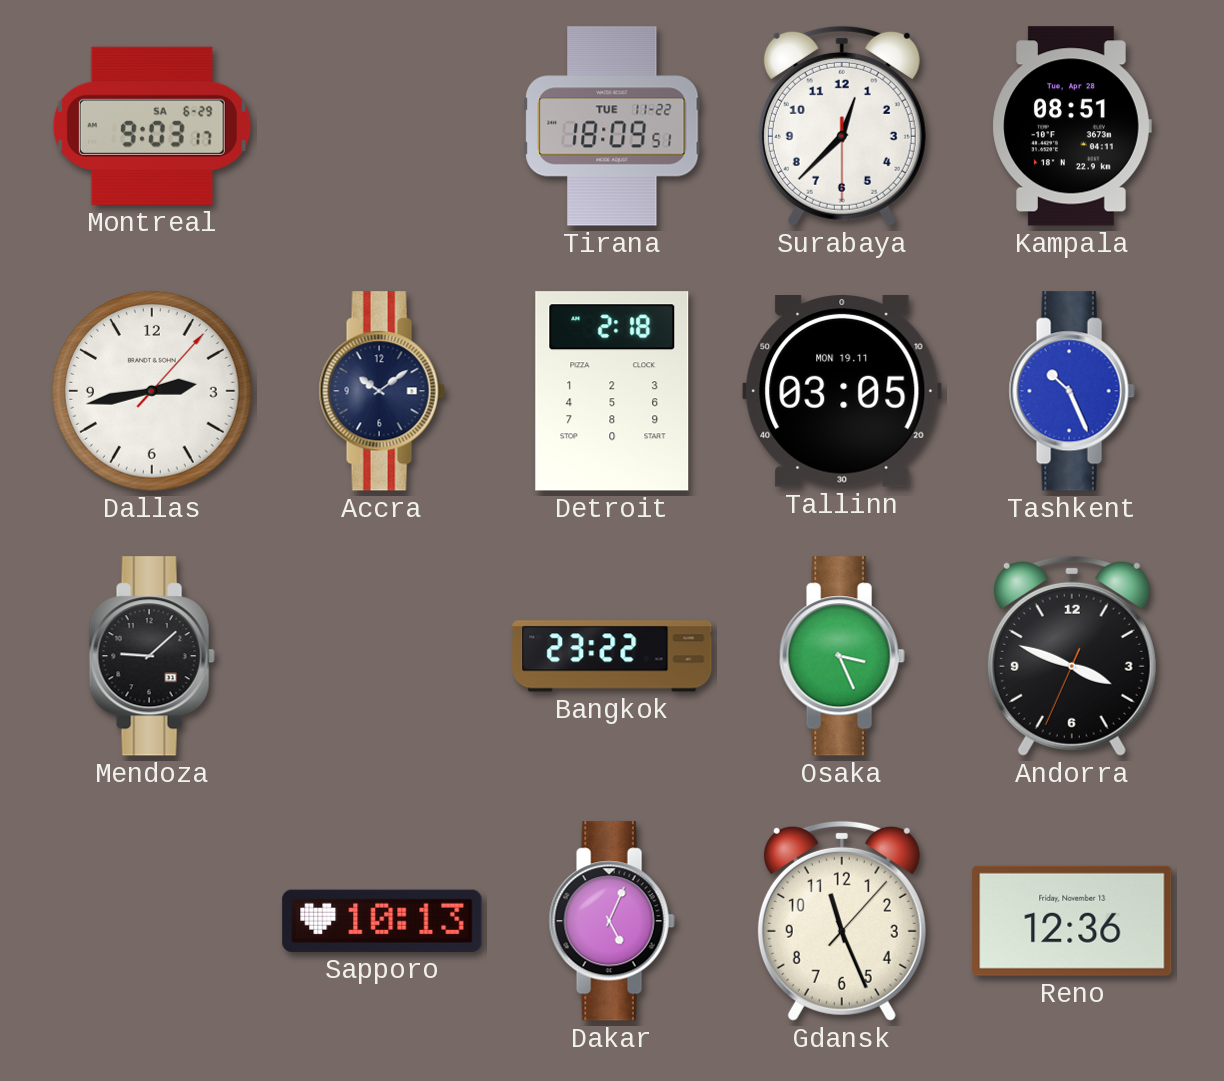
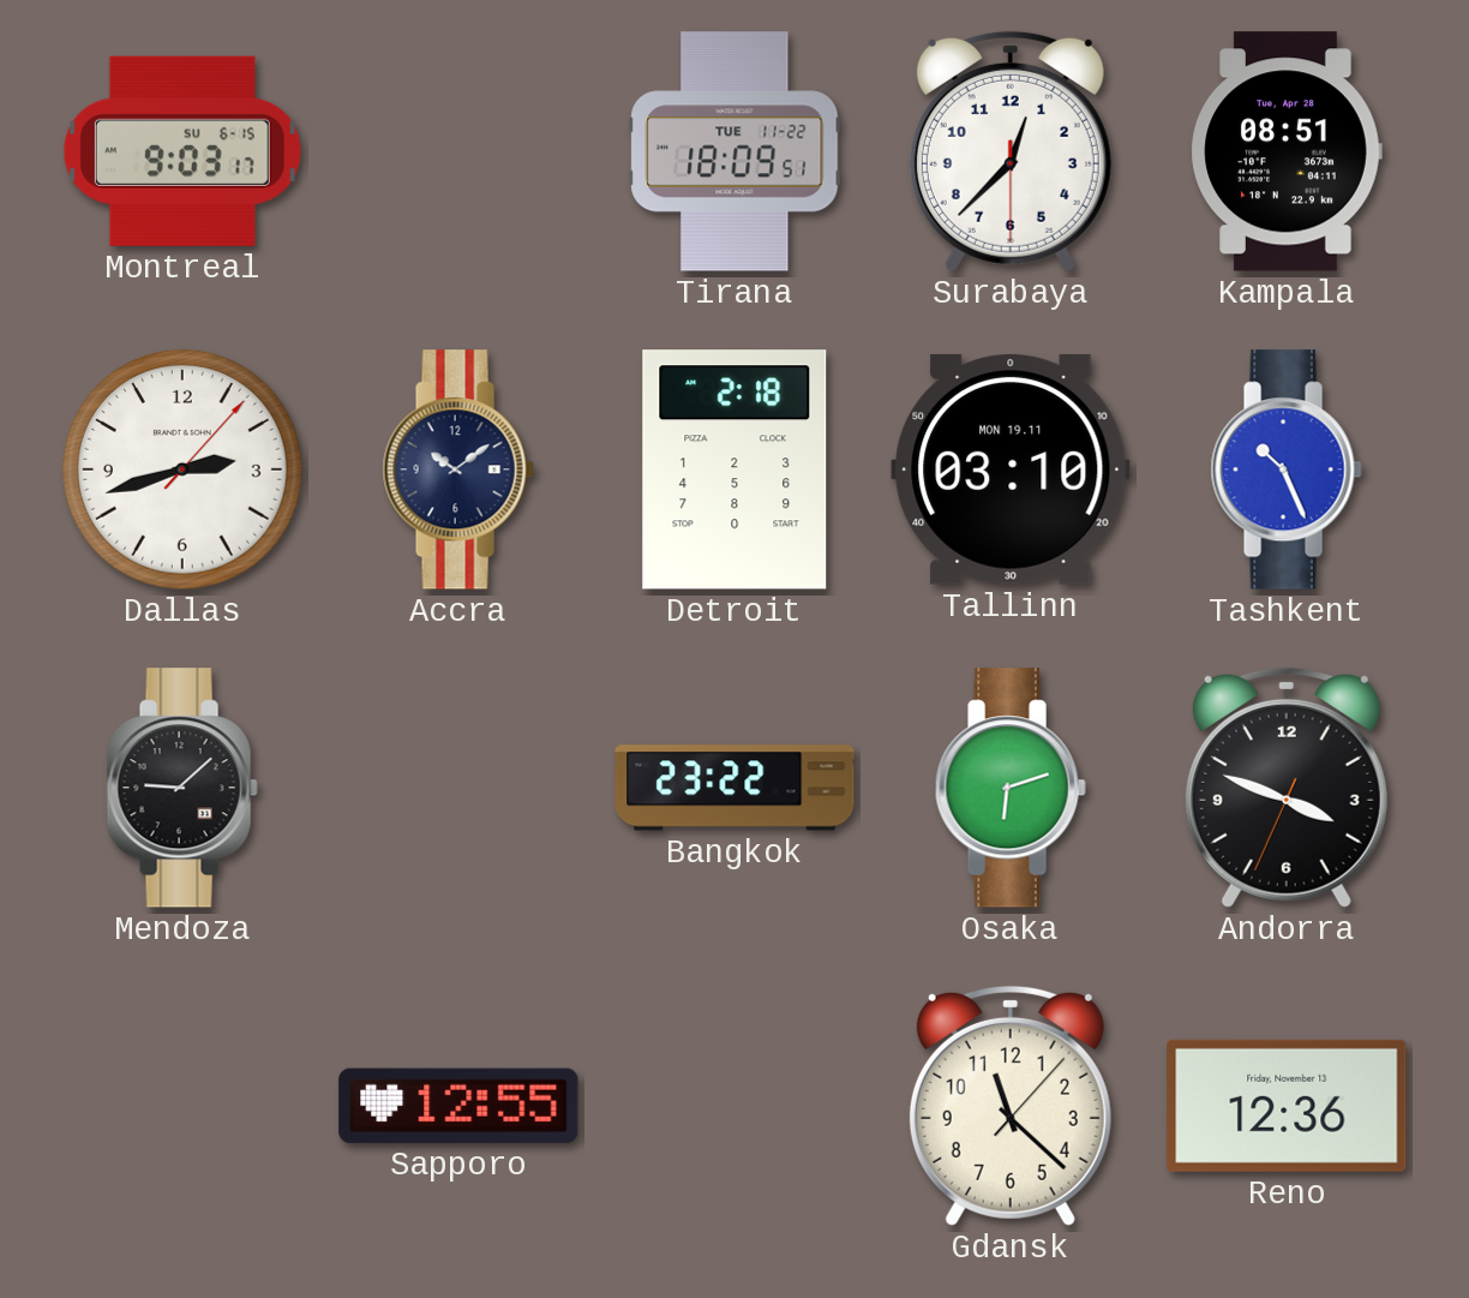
Montreal date: SA 6-29 -> SU 6-15
Dallas: 2:43 -> 2:42
Tallinn: 03:05 -> 03:10
Osaka: 3:26 -> 6:12
Sapporo: 10:13 -> 12:55
Dakar: 5:04 -> none
Gdansk: 11:26 -> 11:22
